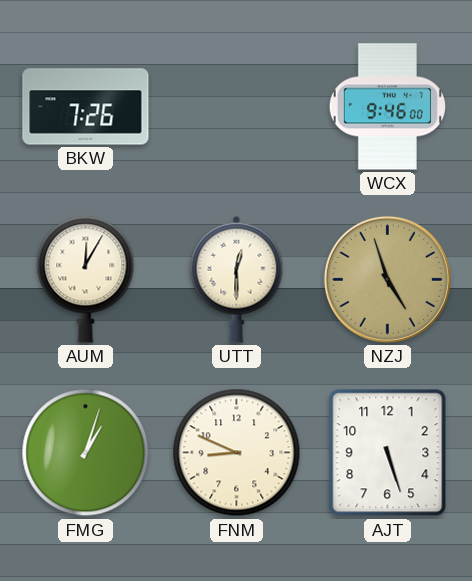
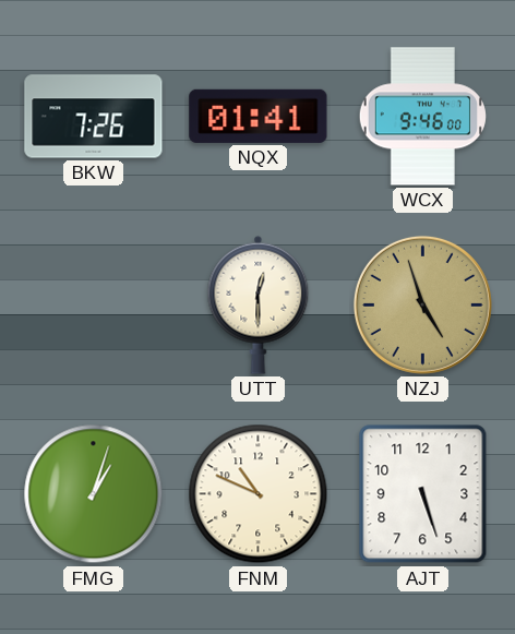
NQX: none -> 01:41
AUM: 12:05 -> none
FNM: 8:49 -> 10:49
